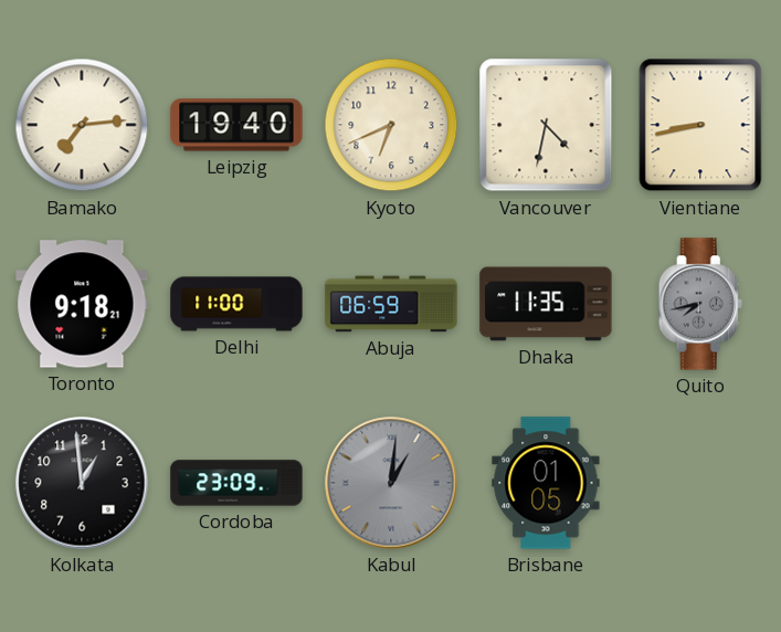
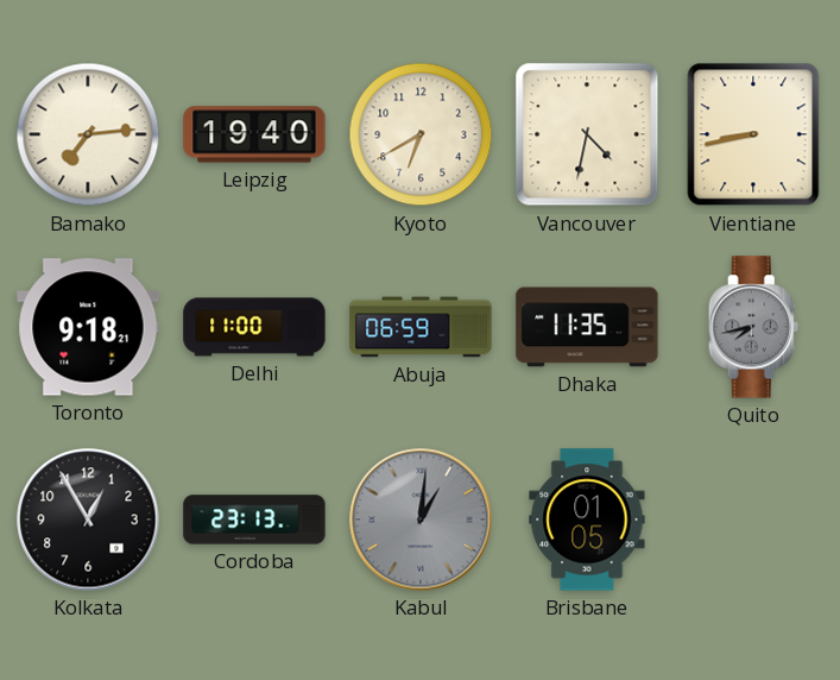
Kyoto: 6:41 -> 6:40
Kolkata: 12:59 -> 12:55
Cordoba: 23:09 -> 23:13
